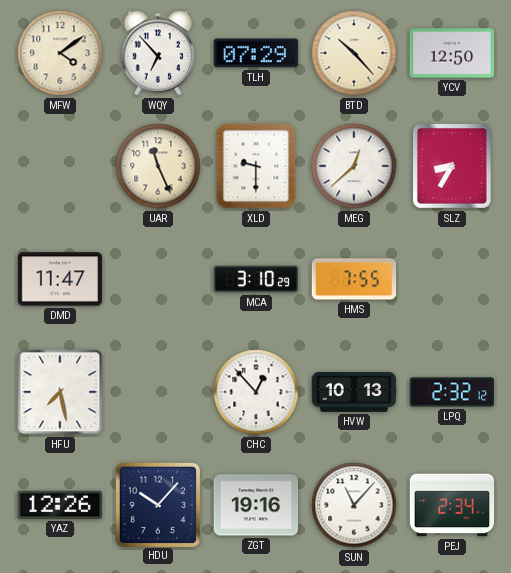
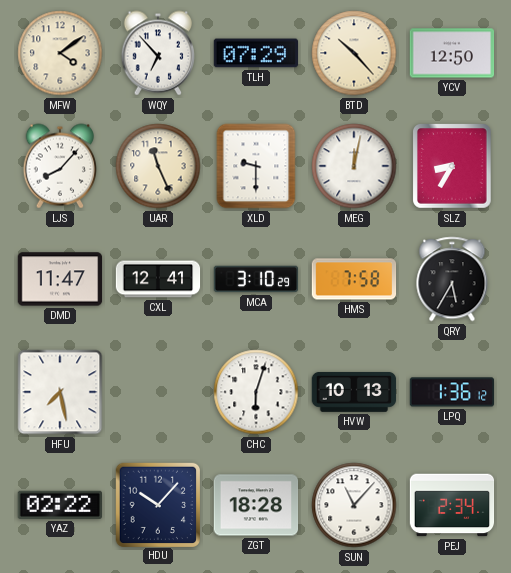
LJS: none -> 8:07
MEG: 12:38 -> 12:02
CXL: none -> 12:41
HMS: 7:55 -> 7:58
QRY: none -> 5:35
CHC: 12:53 -> 6:03
LPQ: 2:32 -> 1:36
YAZ: 12:26 -> 02:22
ZGT: 19:16 -> 18:28
